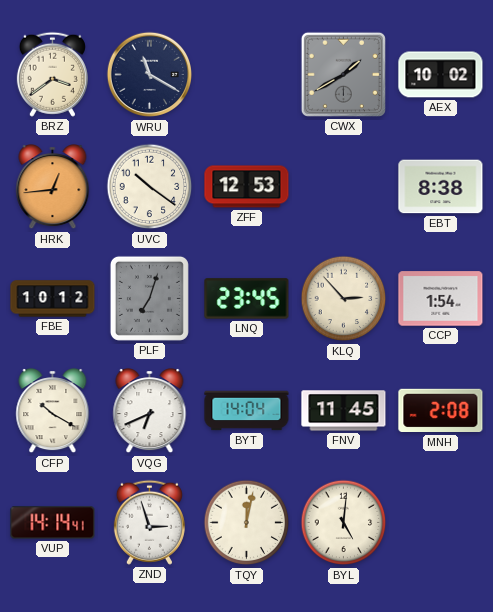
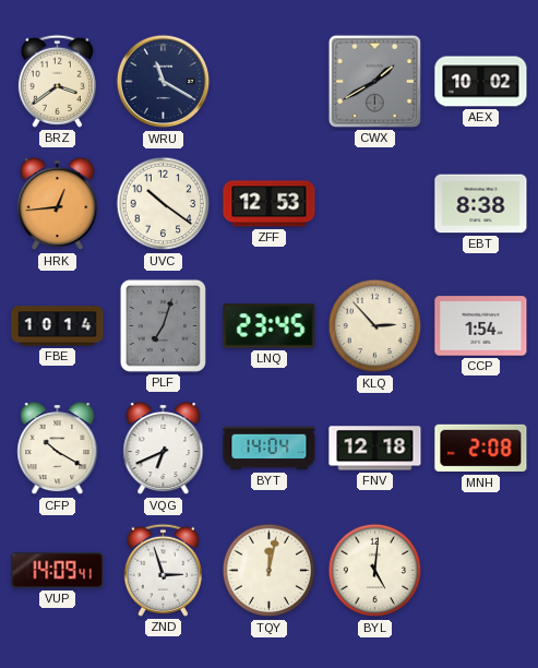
FBE: 10:12 -> 10:14
FNV: 11:45 -> 12:18
VUP: 14:14 -> 14:09
